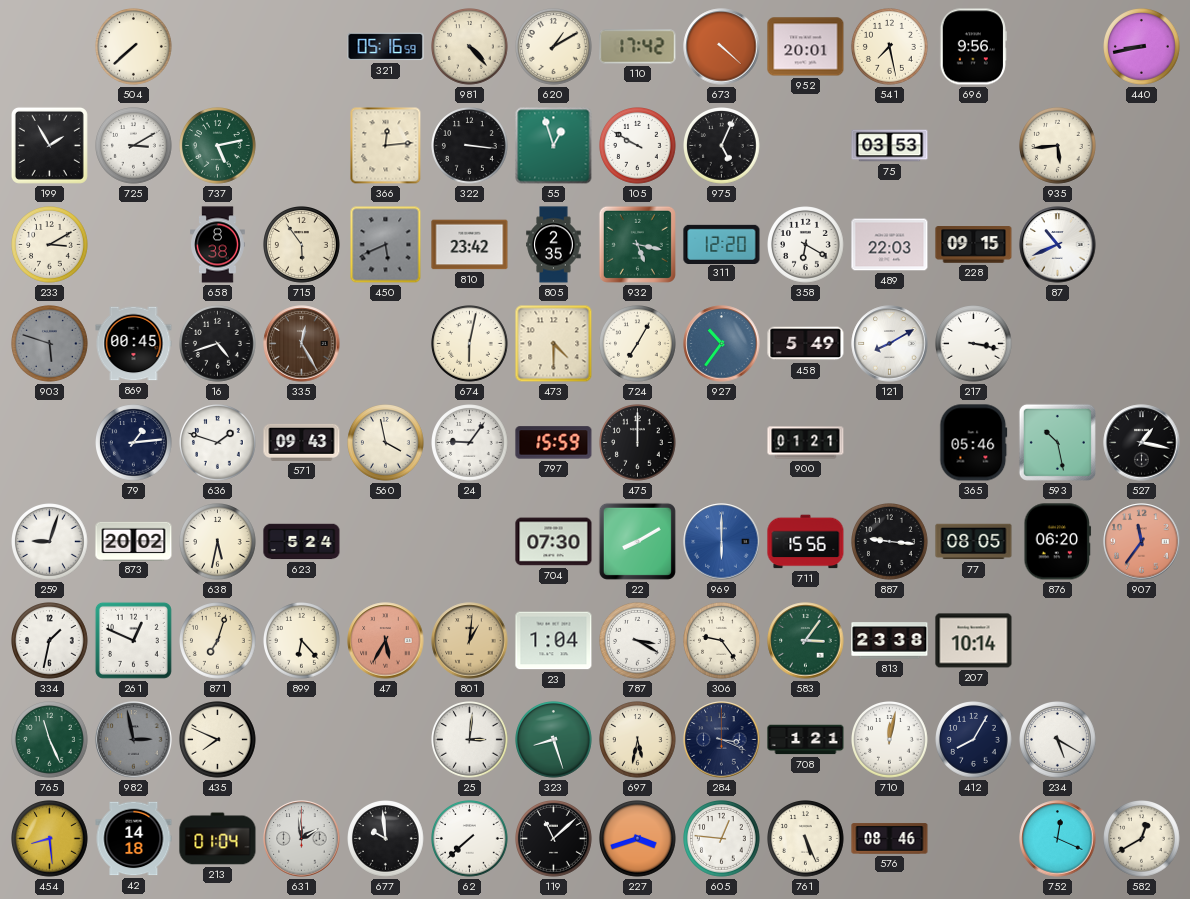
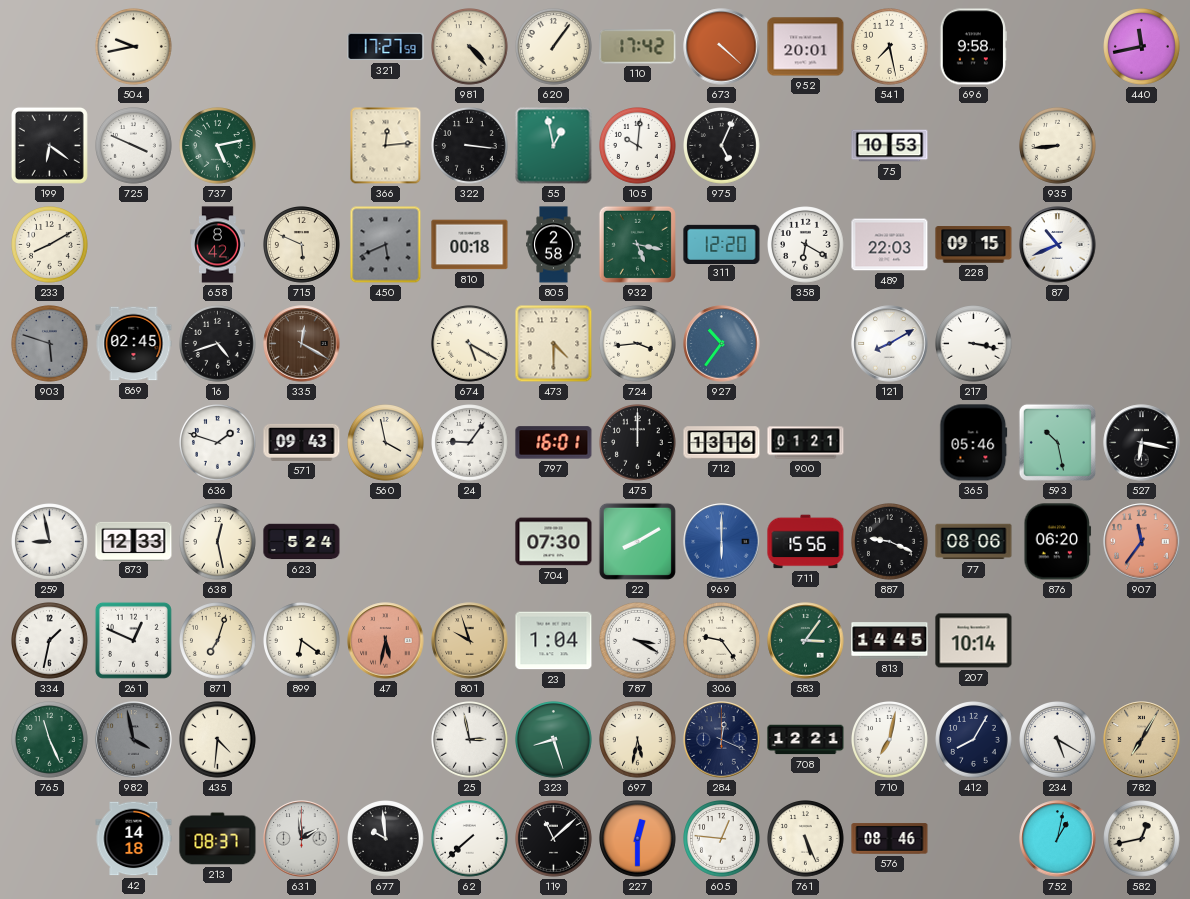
504: 7:38 -> 9:43
321: 05:16 -> 17:27
620: 1:10 -> 1:06
696: 9:56 -> 9:58
440: 8:43 -> 11:43
199: 1:55 -> 6:21
725: 3:10 -> 3:49
55: 12:57 -> 12:58
105: 9:50 -> 10:01
75: 03:53 -> 10:53
935: 5:44 -> 8:44
233: 3:10 -> 8:10
658: 8:38 -> 8:42
715: 5:54 -> 5:49
810: 23:42 -> 00:18
805: 2:35 -> 2:58
869: 00:45 -> 02:45
335: 12:25 -> 12:20
674: 6:02 -> 5:20
724: 7:05 -> 3:44
458: 5:49 -> none
79: 1:14 -> none
797: 15:59 -> 16:01
712: none -> 13:16
527: 1:17 -> 6:17
259: 9:03 -> 8:58
873: 20:02 -> 12:33
638: 5:32 -> 12:28
887: 9:16 -> 9:19
77: 08:05 -> 08:06
899: 6:23 -> 6:21
47: 5:35 -> 5:32
801: 1:01 -> 9:57
813: 23:38 -> 14:45
982: 2:58 -> 3:58
435: 7:49 -> 4:31
25: 3:01 -> 2:58
284: 3:19 -> 12:19
708: 1:21 -> 12:21
710: 12:02 -> 7:02
782: none -> 7:05
454: 8:29 -> none
213: 01:04 -> 08:37
227: 3:42 -> 12:30
752: 12:19 -> 1:02
582: 12:40 -> 12:43
